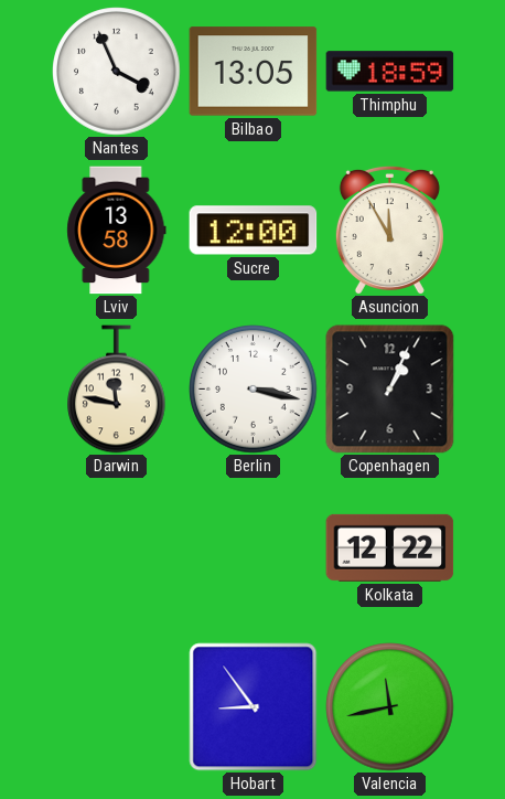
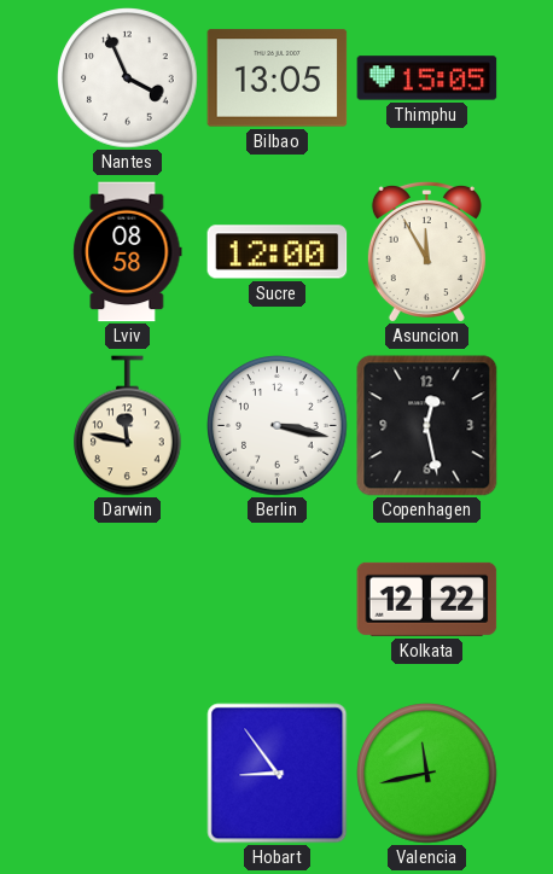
Thimphu: 18:59 -> 15:05
Lviv: 13:58 -> 08:58
Copenhagen: 1:04 -> 12:28
